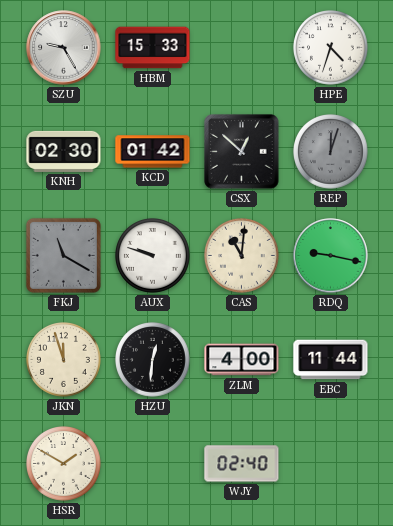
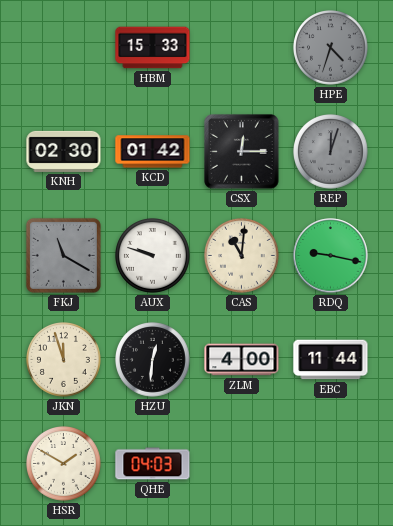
SZU: 9:25 -> none
HPE dial: white -> grey
CSX: 12:52 -> 12:15
QHE: none -> 04:03
WJY: 02:40 -> none
